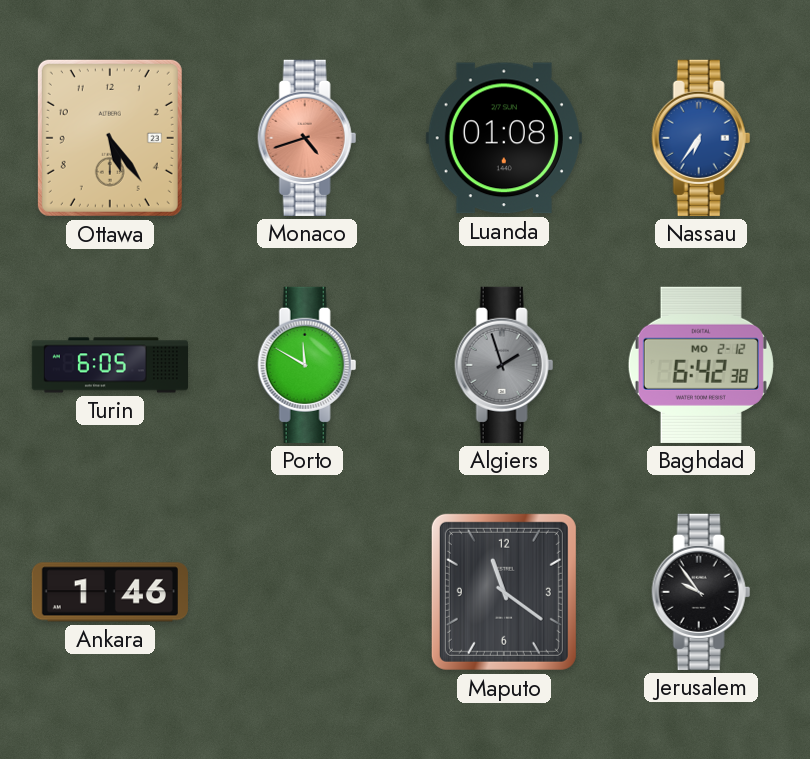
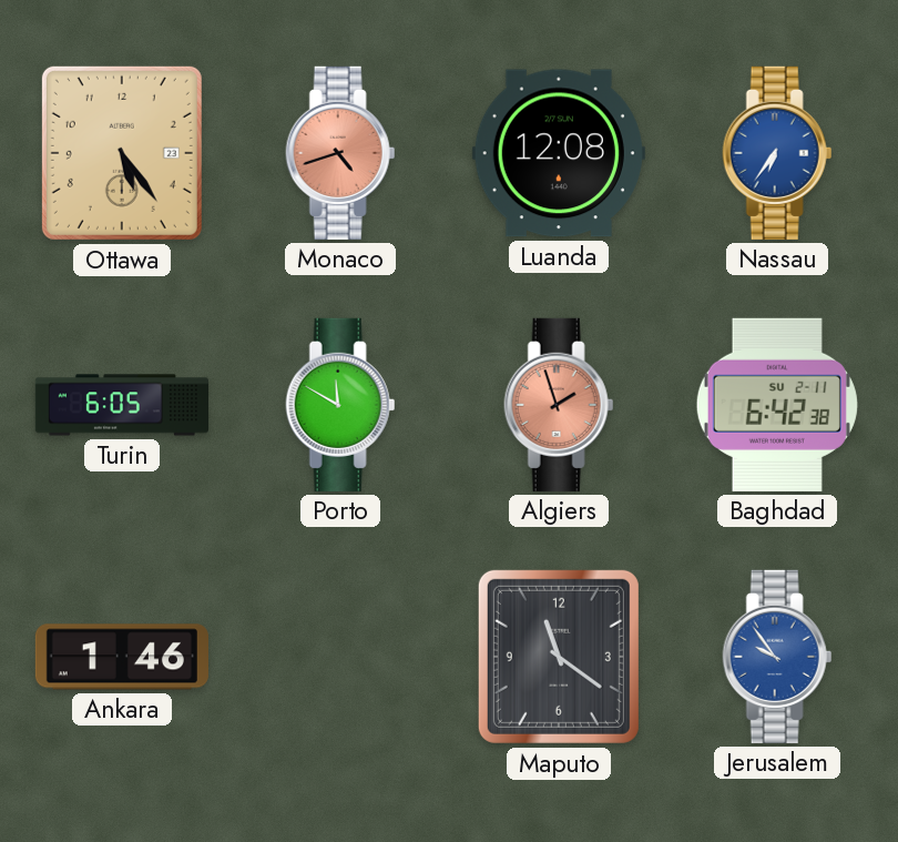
Luanda: 01:08 -> 12:08
Algiers dial: grey -> salmon
Baghdad date: MO 2-12 -> SU 2-11
Jerusalem dial: black -> blue
